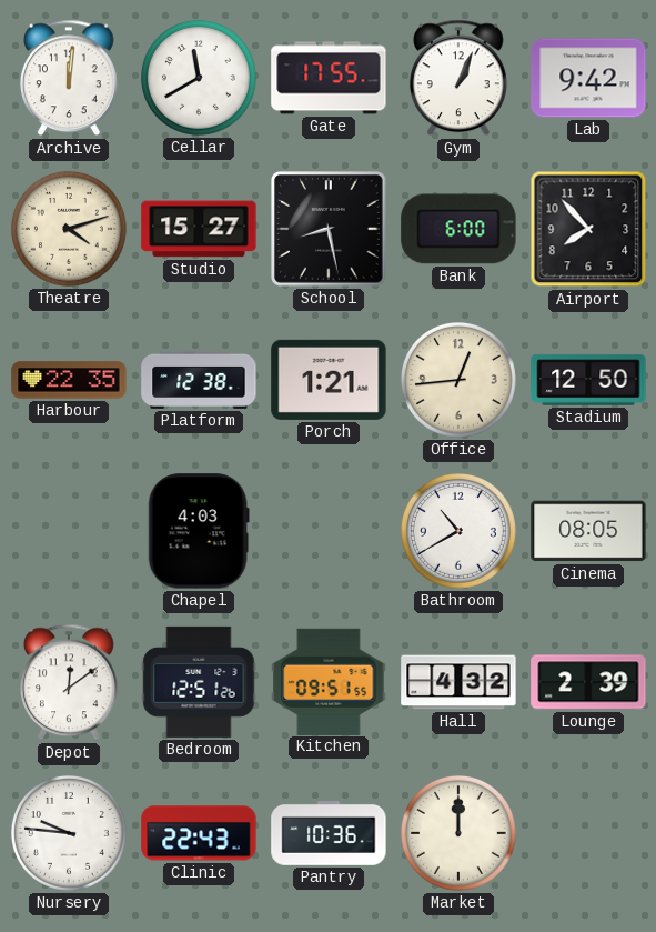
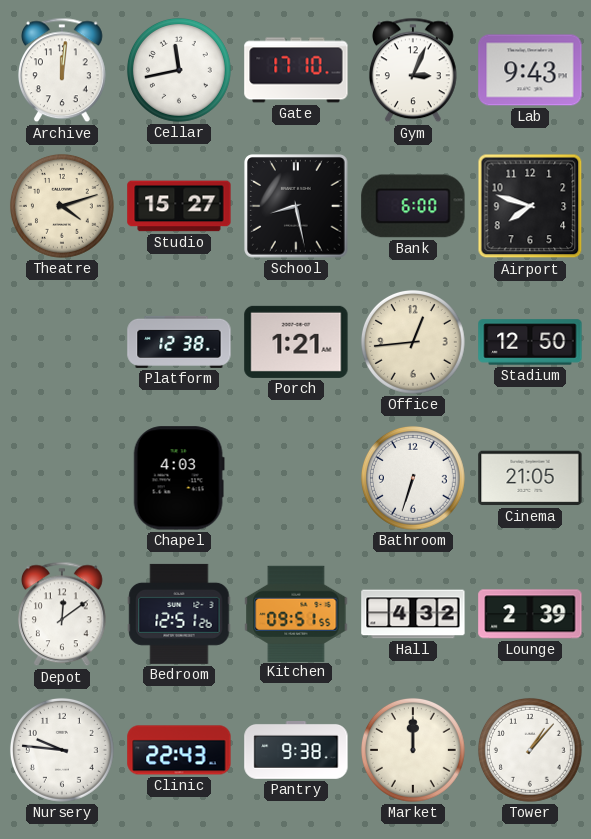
Cellar: 11:40 -> 11:43
Gate: 17:55 -> 17:10
Gym: 1:04 -> 3:04
Lab: 9:42 -> 9:43
Airport: 7:53 -> 7:48
Harbour: 22:35 -> none
Bathroom: 10:40 -> 6:33
Cinema: 08:05 -> 21:05
Pantry: 10:36 -> 9:38
Tower: none -> 1:07
